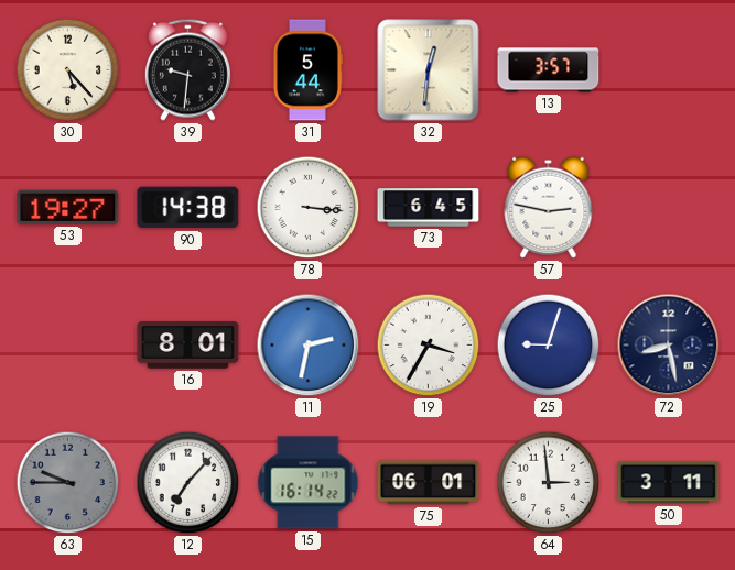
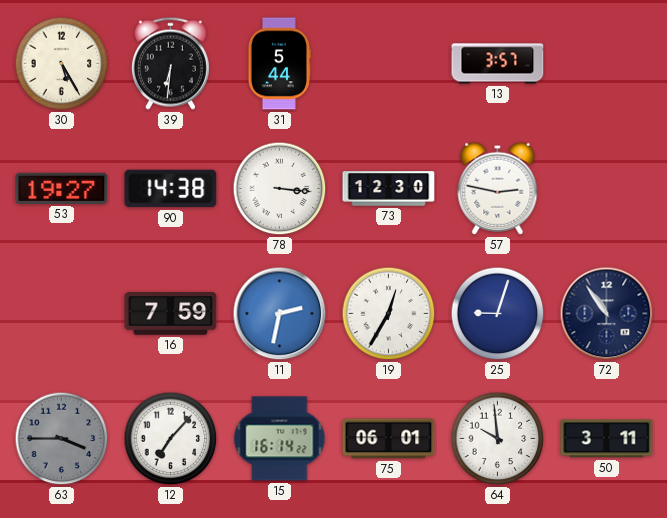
30: 5:23 -> 5:25
39: 9:31 -> 6:31
32: 12:31 -> none
73: 6:45 -> 12:30
16: 8:01 -> 7:59
19: 3:35 -> 12:35
72: 8:28 -> 10:54
63: 9:45 -> 3:45
64: 2:59 -> 9:59
